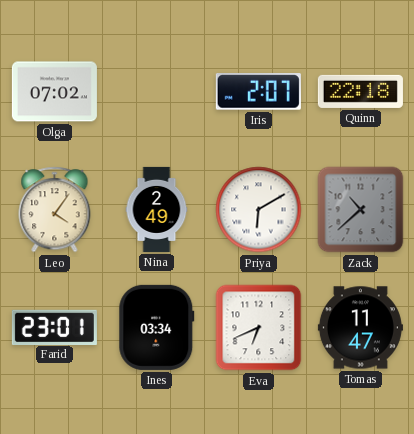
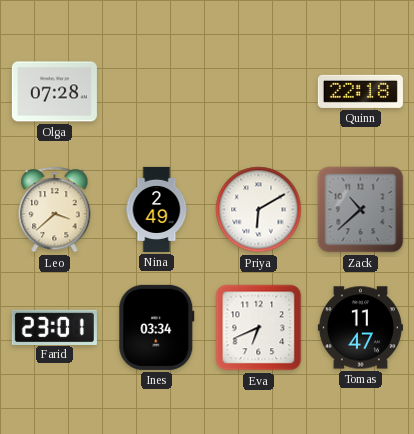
Olga: 07:02 -> 07:28
Iris: 2:07 -> none
Leo: 4:06 -> 3:38
